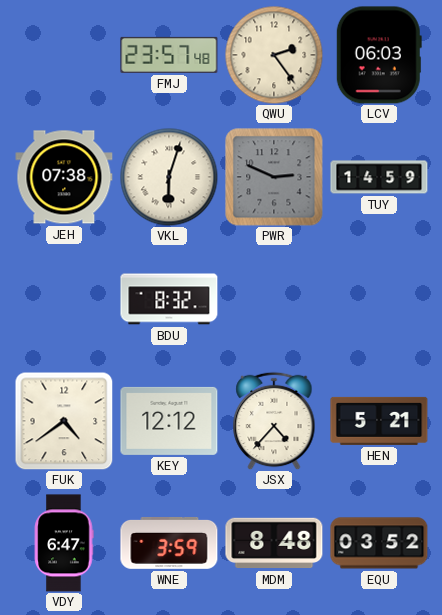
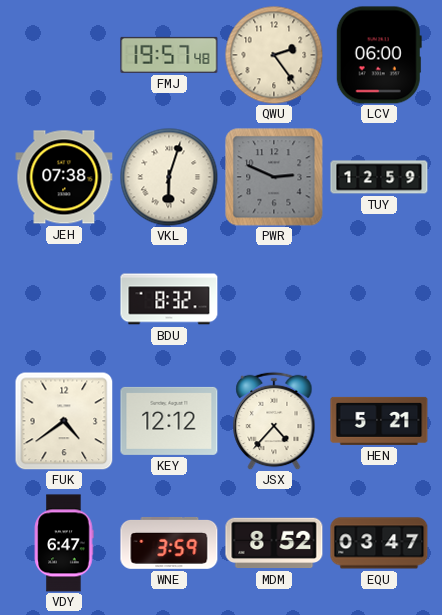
FMJ: 23:57 -> 19:57
LCV: 06:03 -> 06:00
TUY: 14:59 -> 12:59
MDM: 8:48 -> 8:52
EQU: 03:52 -> 03:47
